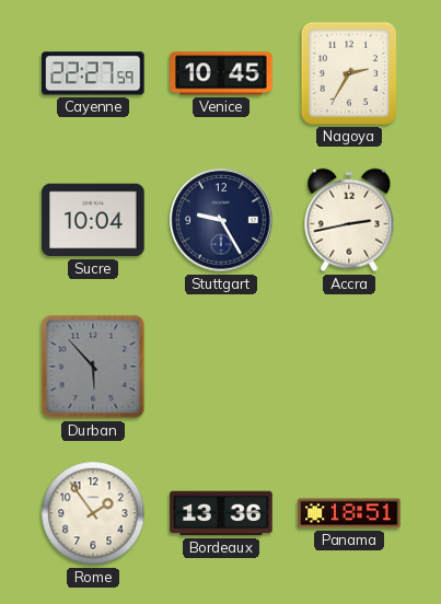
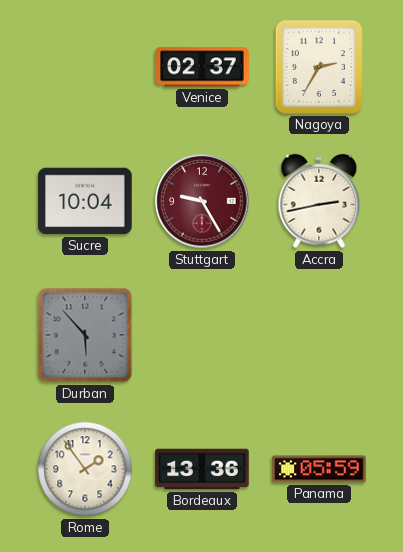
Cayenne: 22:27 -> none
Venice: 10:45 -> 02:37
Stuttgart dial: navy -> burgundy
Panama: 18:51 -> 05:59
